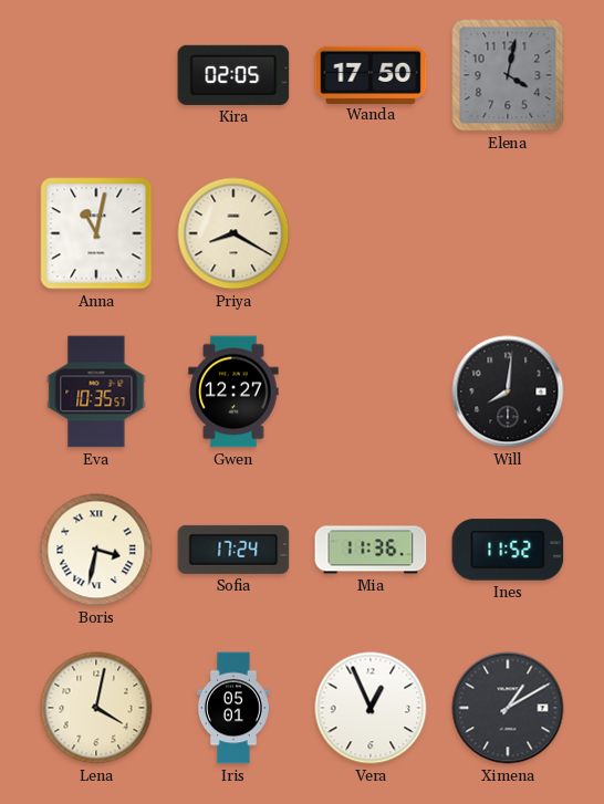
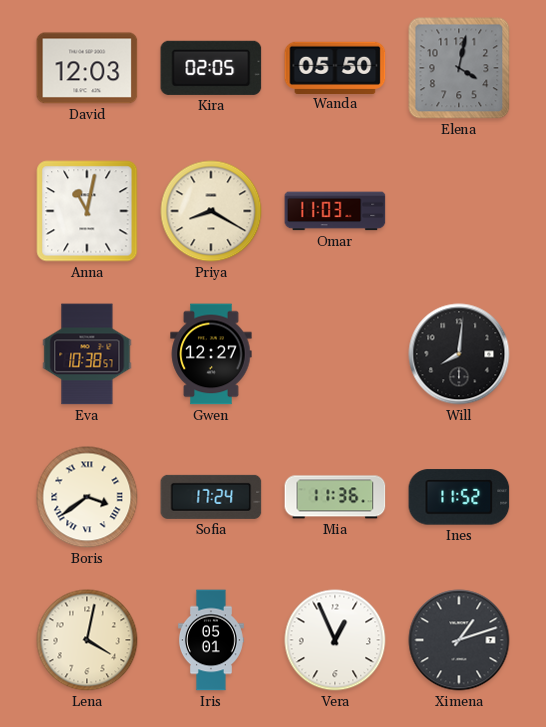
David: none -> 12:03
Wanda: 17:50 -> 05:50
Omar: none -> 11:03
Eva: 10:35 -> 10:38
Boris: 3:32 -> 3:39
Ximena: 1:10 -> 1:12
